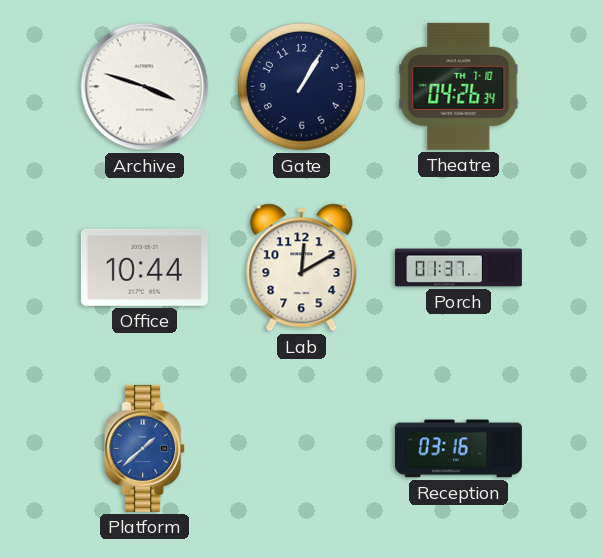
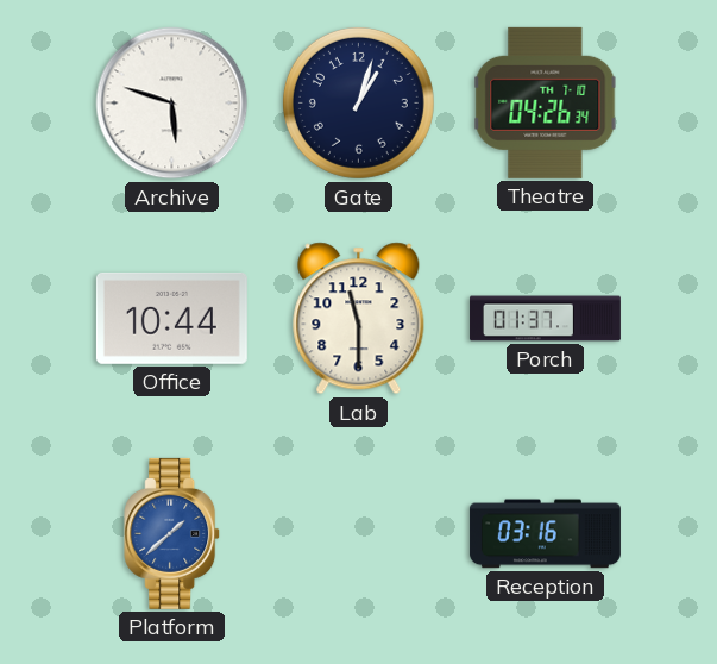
Archive: 3:48 -> 5:48
Gate: 1:05 -> 1:03
Lab: 12:10 -> 11:30
